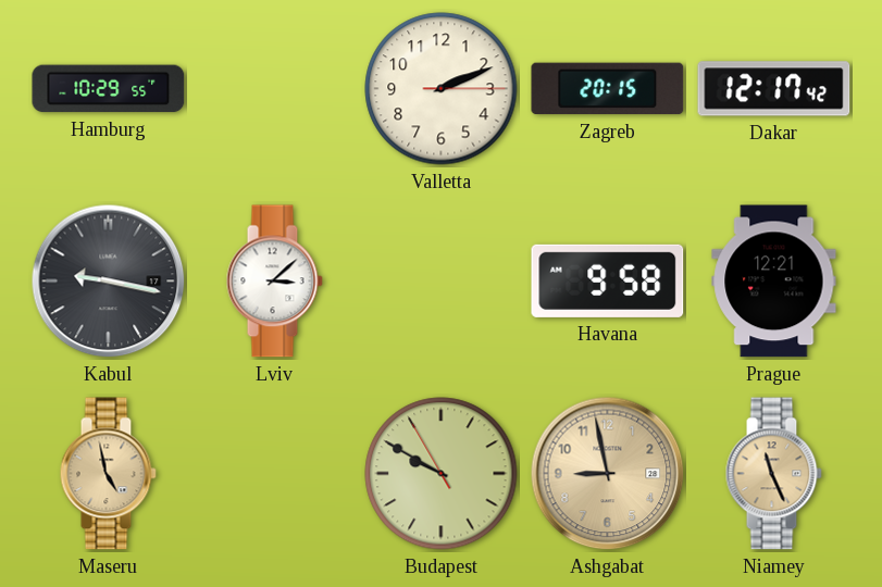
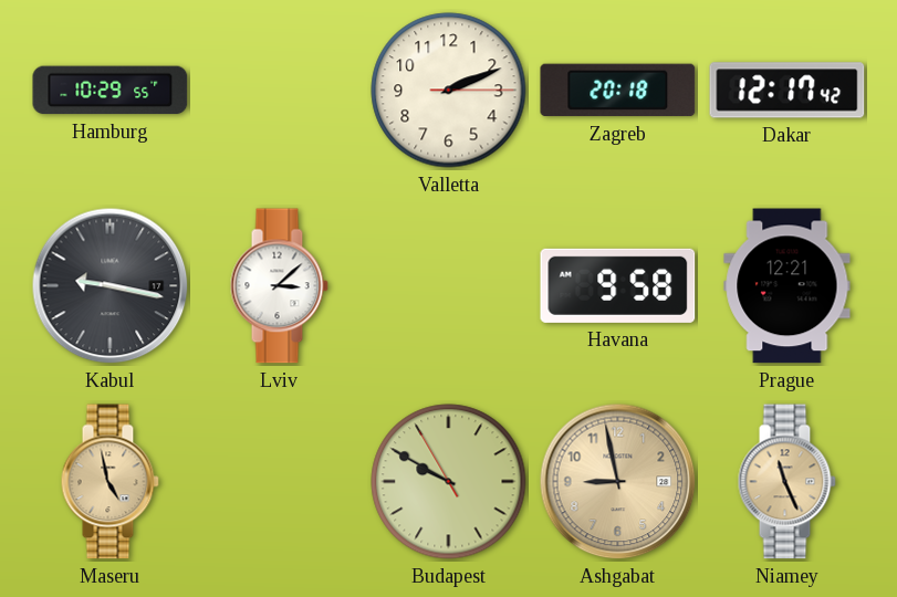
Zagreb: 20:15 -> 20:18
